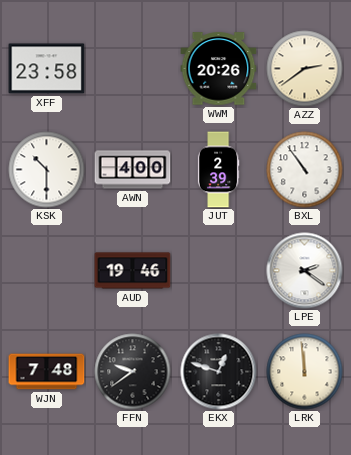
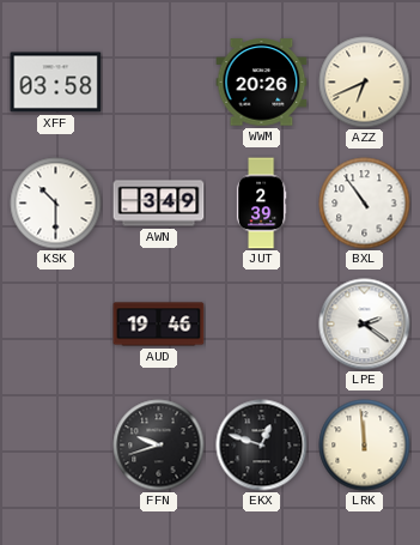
XFF: 23:58 -> 03:58
AZZ: 2:39 -> 6:41
AWN: 4:00 -> 3:49
WJN: 7:48 -> none
FFN: 9:39 -> 9:42
